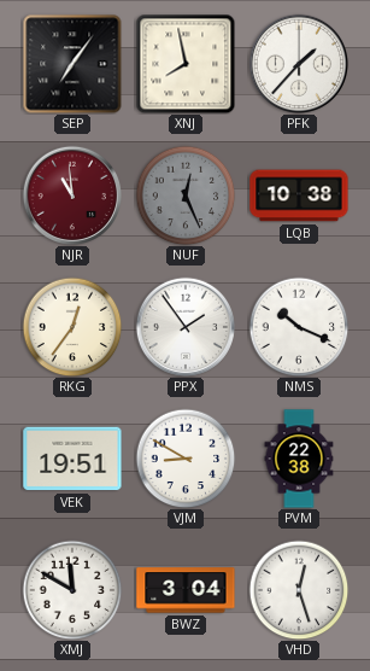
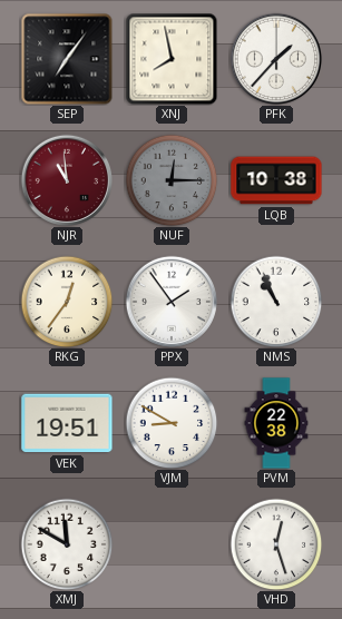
NUF: 12:26 -> 12:15
NMS: 10:19 -> 10:56
BWZ: 3:04 -> none
